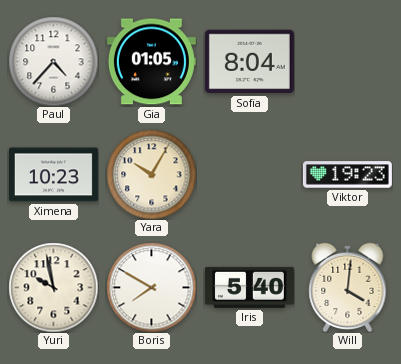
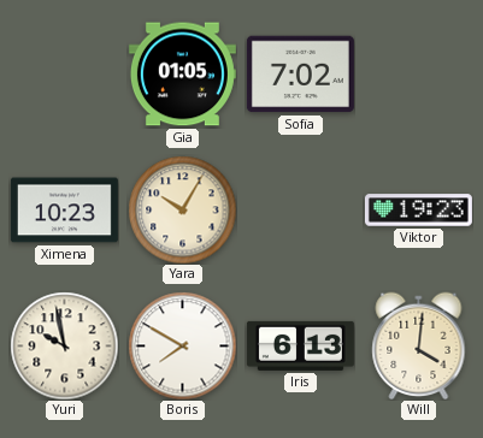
Paul: 4:37 -> none
Sofia: 8:04 -> 7:02
Iris: 5:40 -> 6:13
